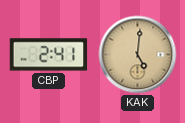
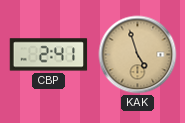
KAK: 5:01 -> 4:57
